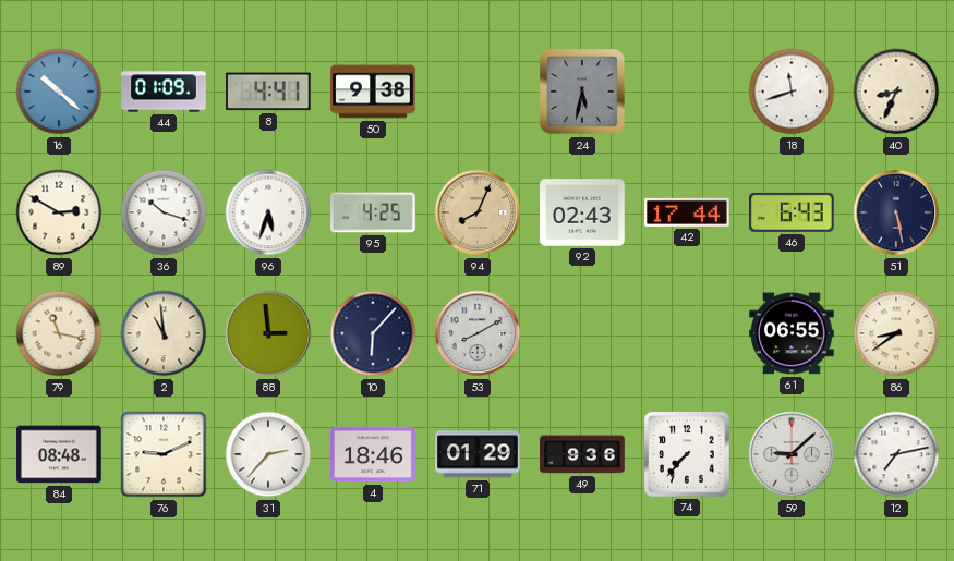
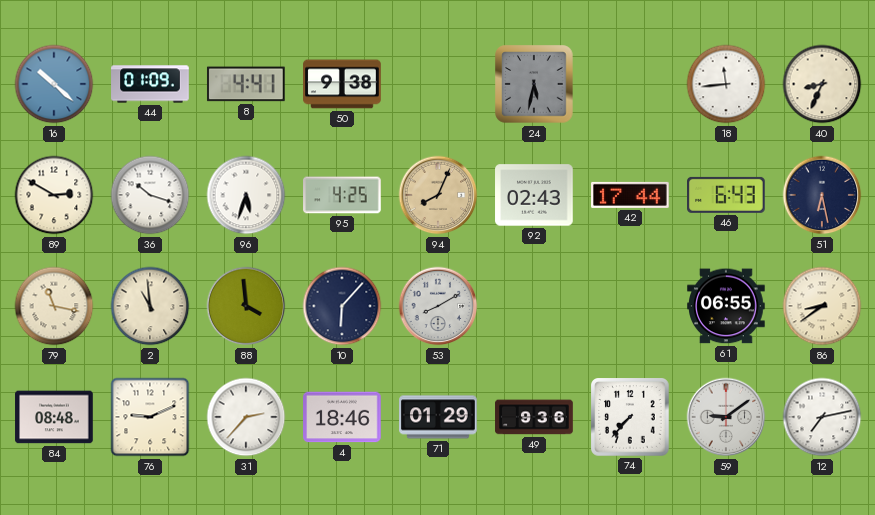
18: 11:42 -> 11:44
51: 5:28 -> 6:28
88: 2:59 -> 3:59
59: 9:08 -> 9:09
